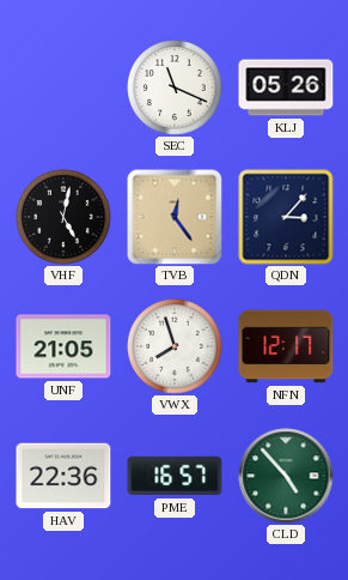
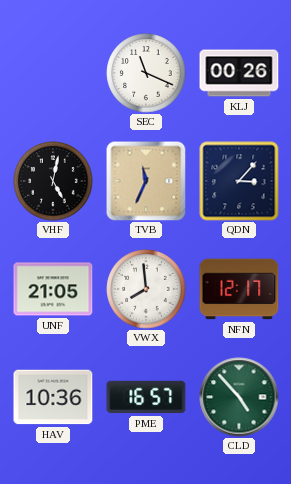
KLJ: 05:26 -> 00:26
TVB: 12:24 -> 11:34
VWX: 7:57 -> 7:59
HAV: 22:36 -> 10:36
